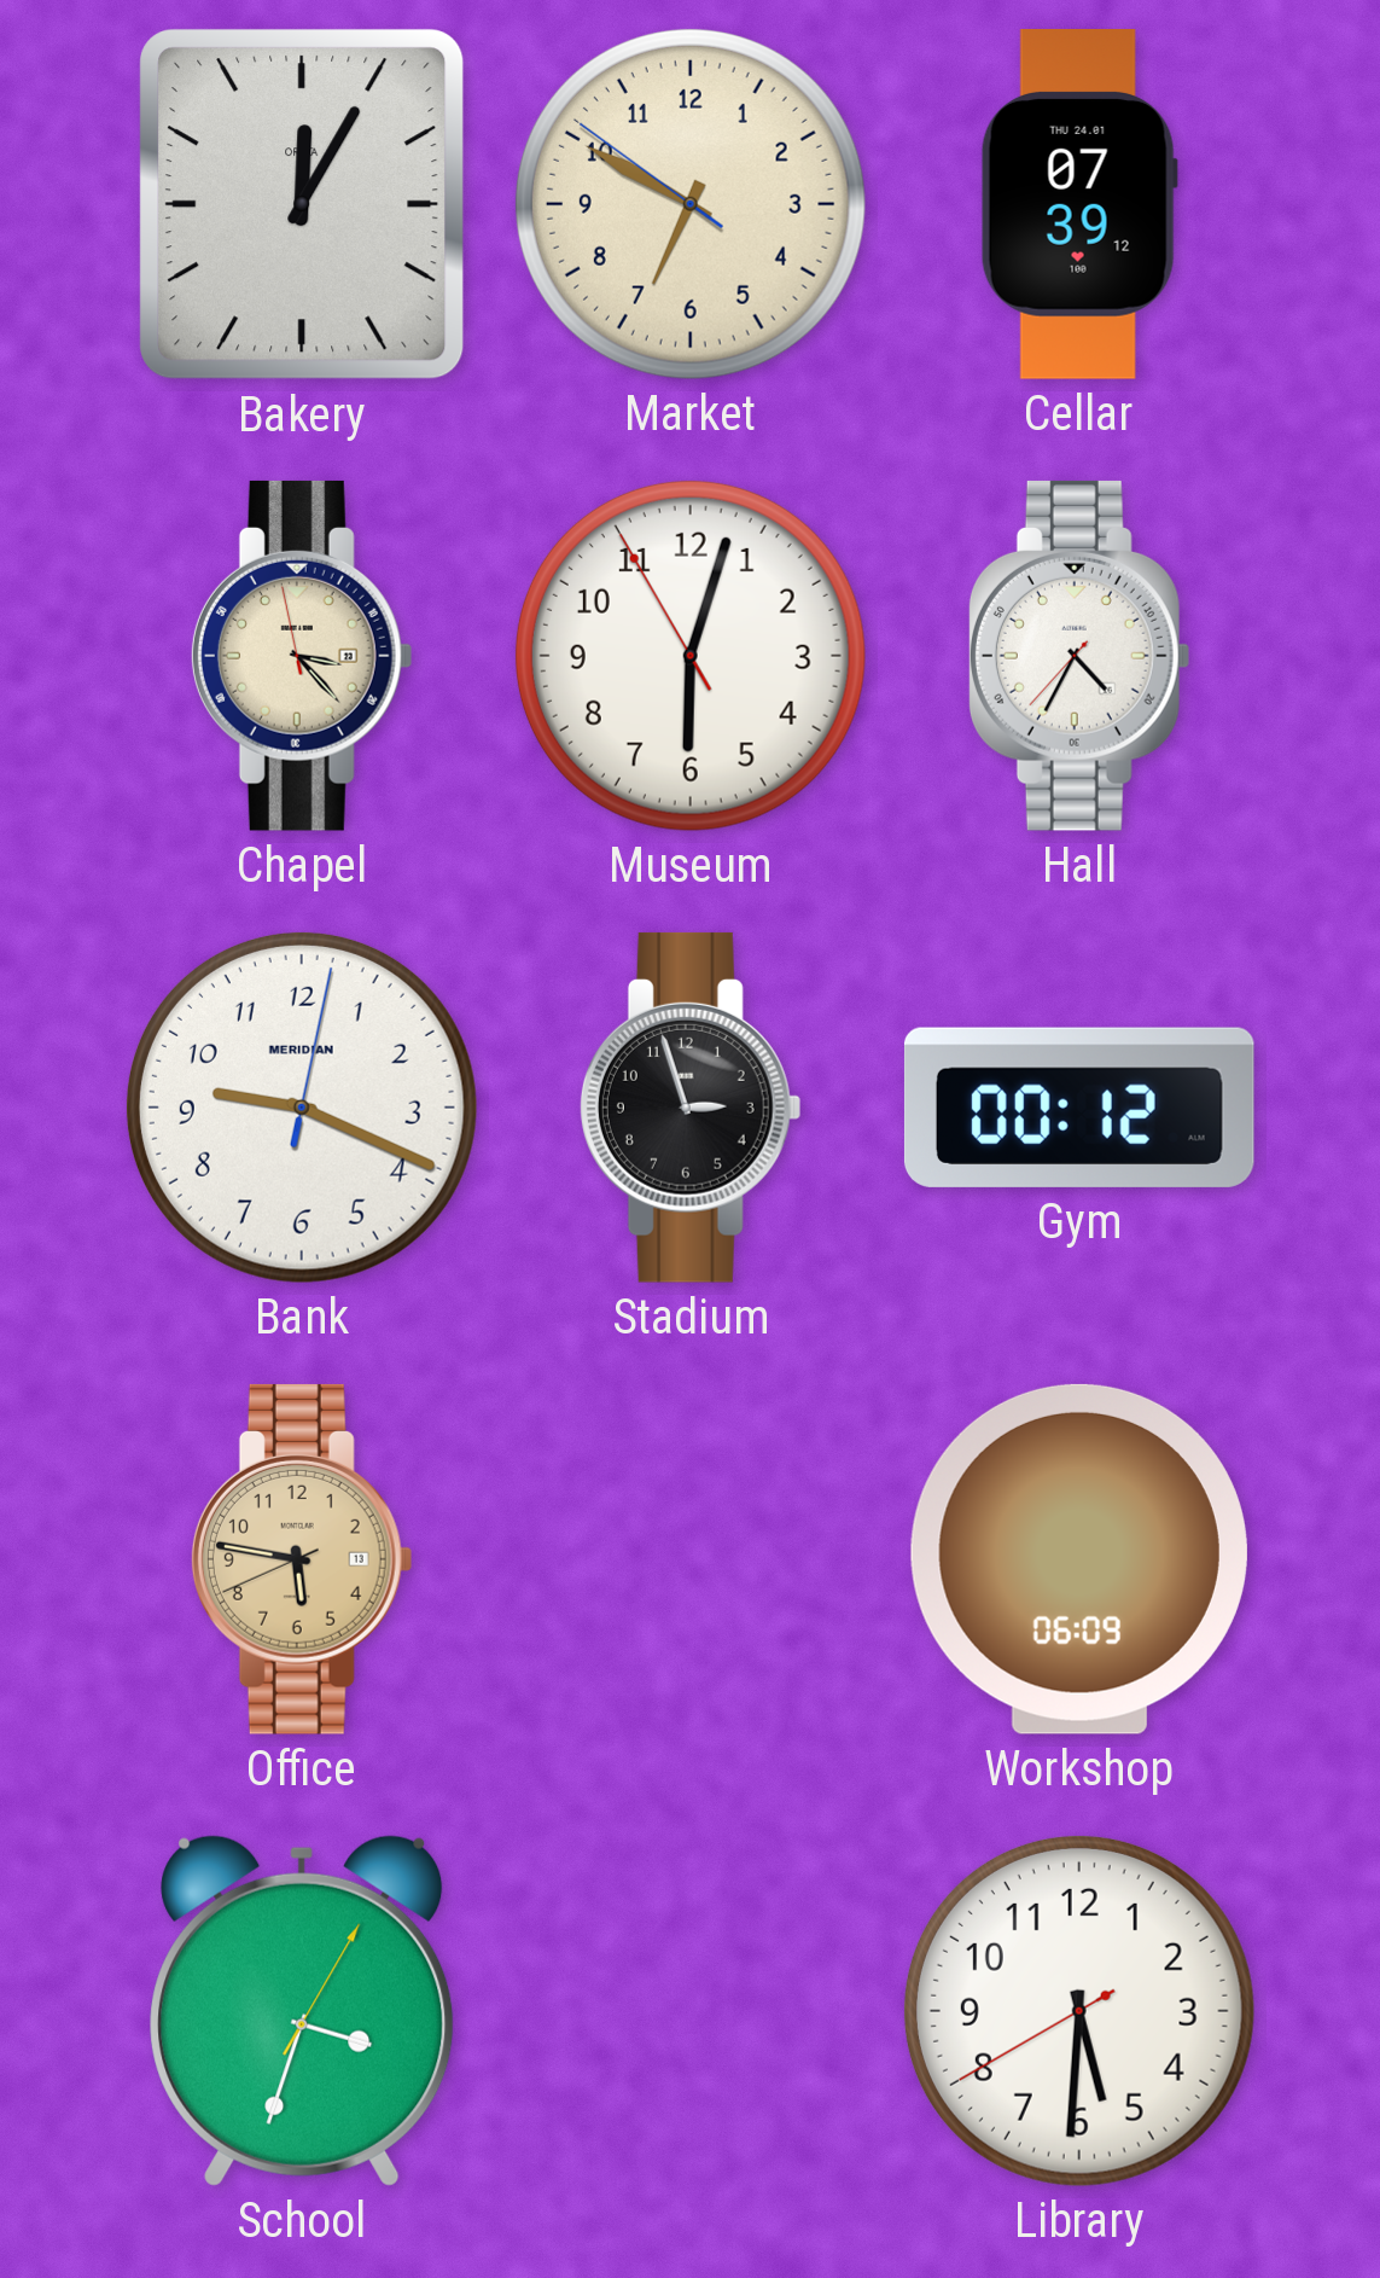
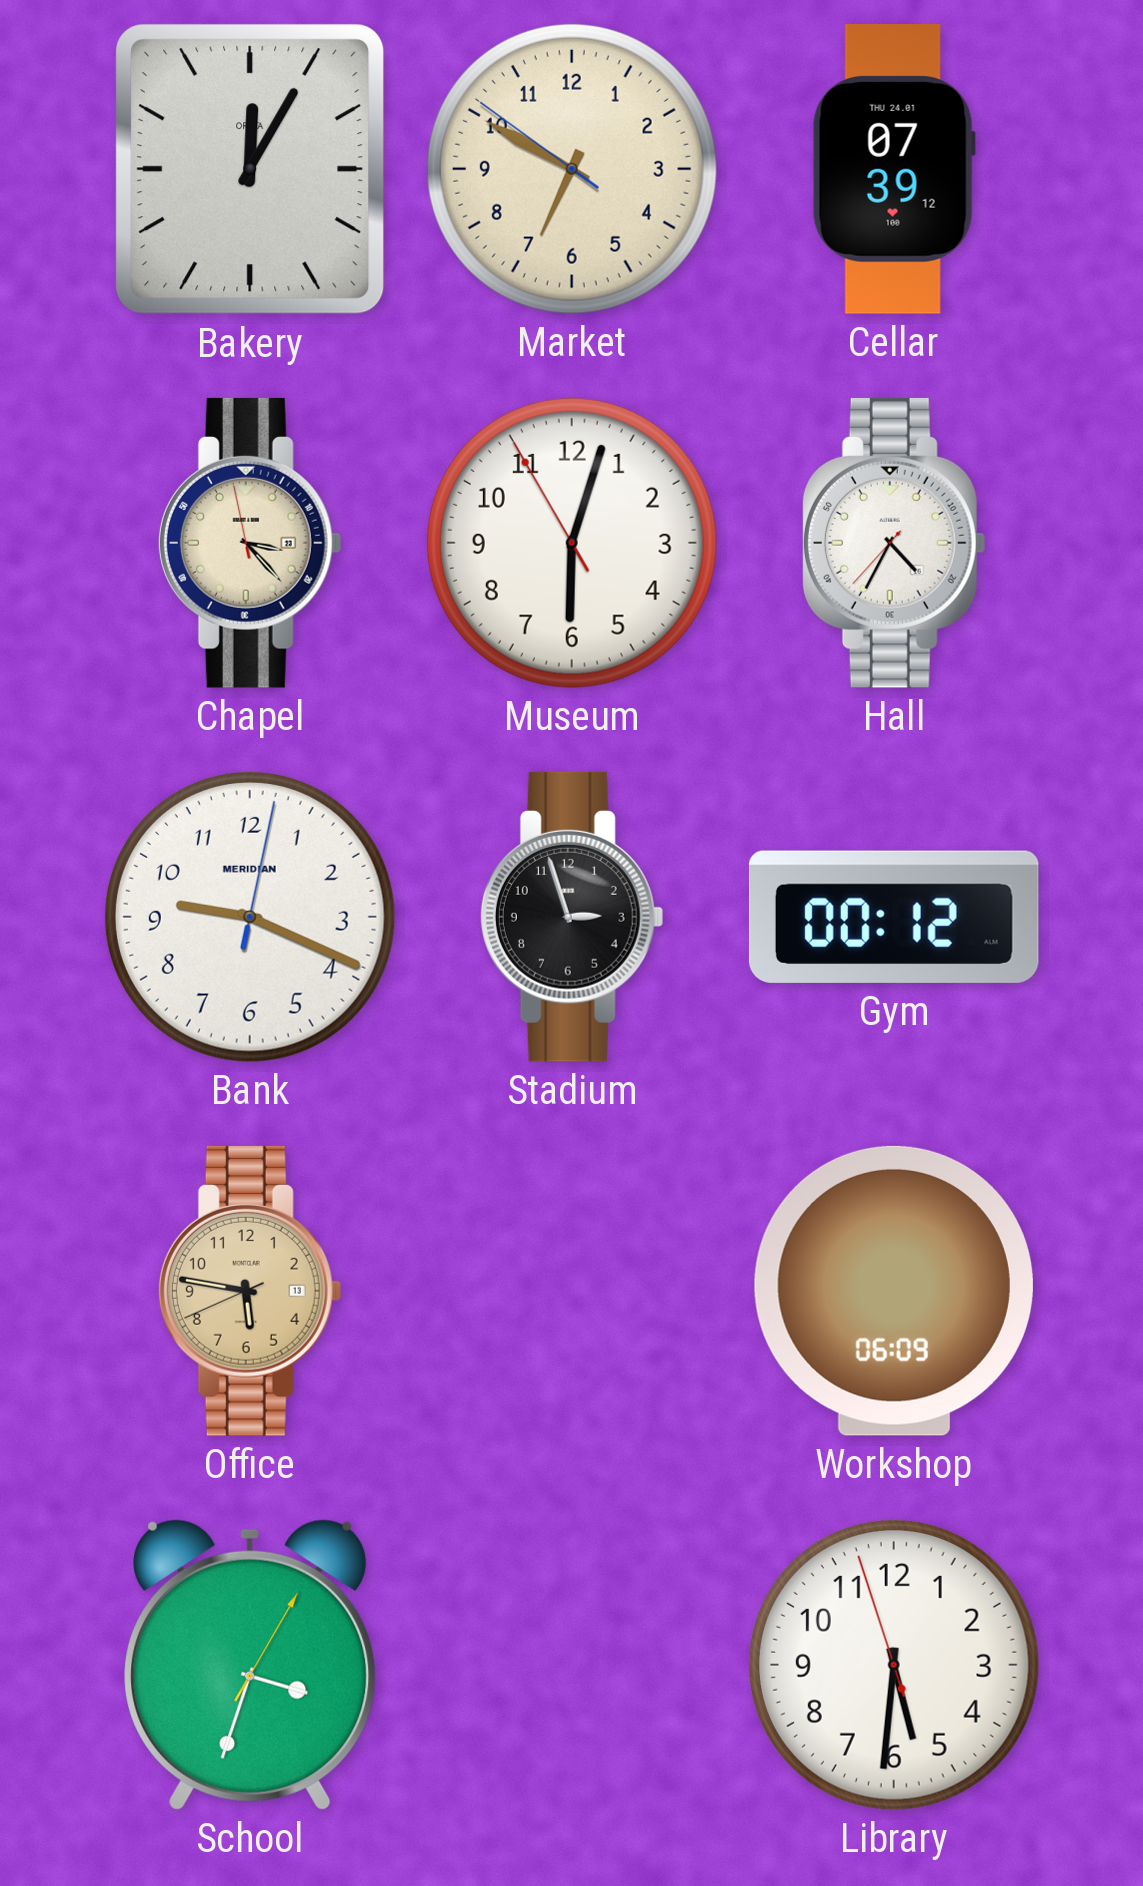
Library: 5:30:40 -> 5:30:57
